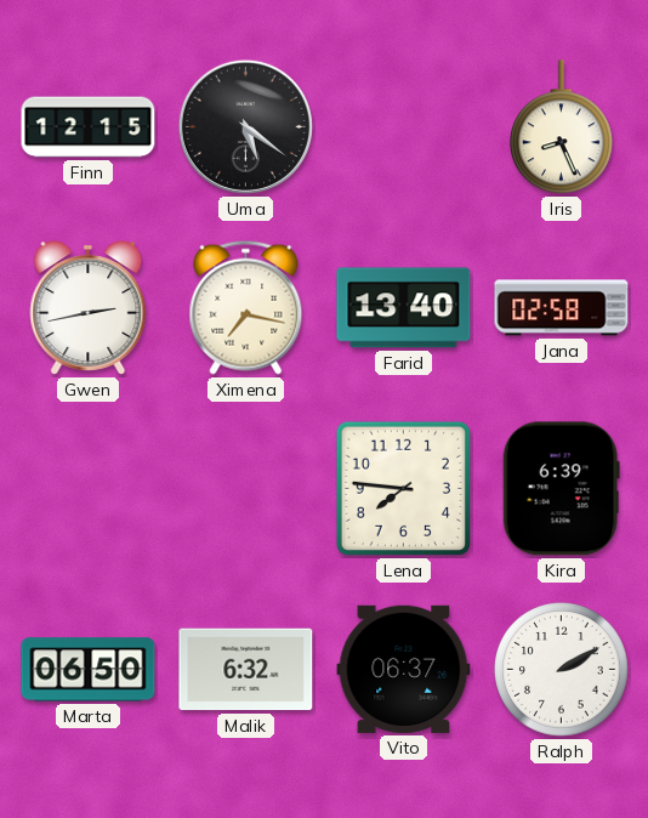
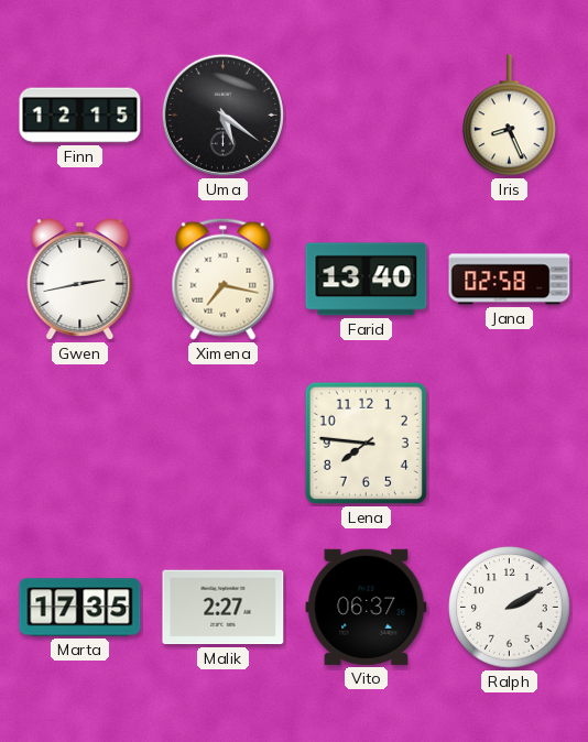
Kira: 6:39 -> none
Marta: 06:50 -> 17:35
Malik: 6:32 -> 2:27
